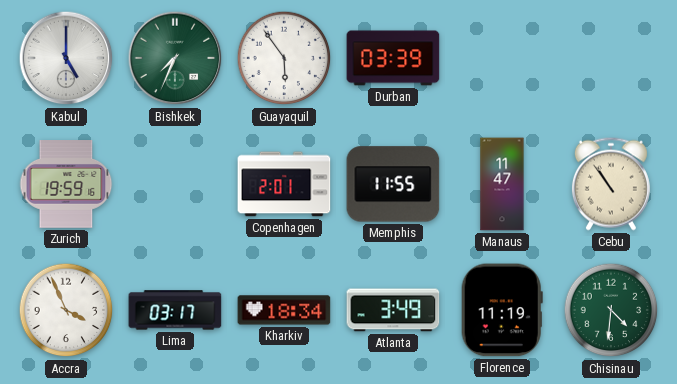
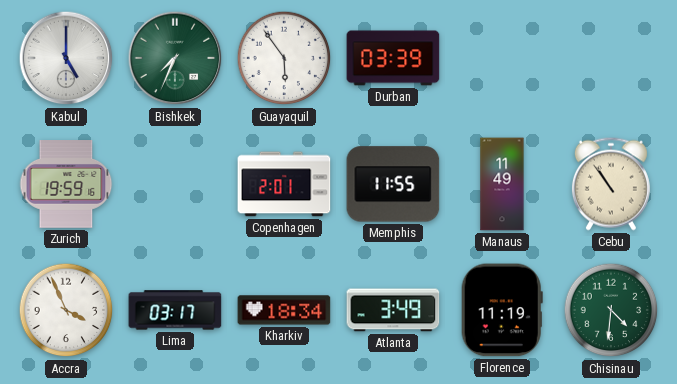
Manaus: 11:47 -> 11:49
